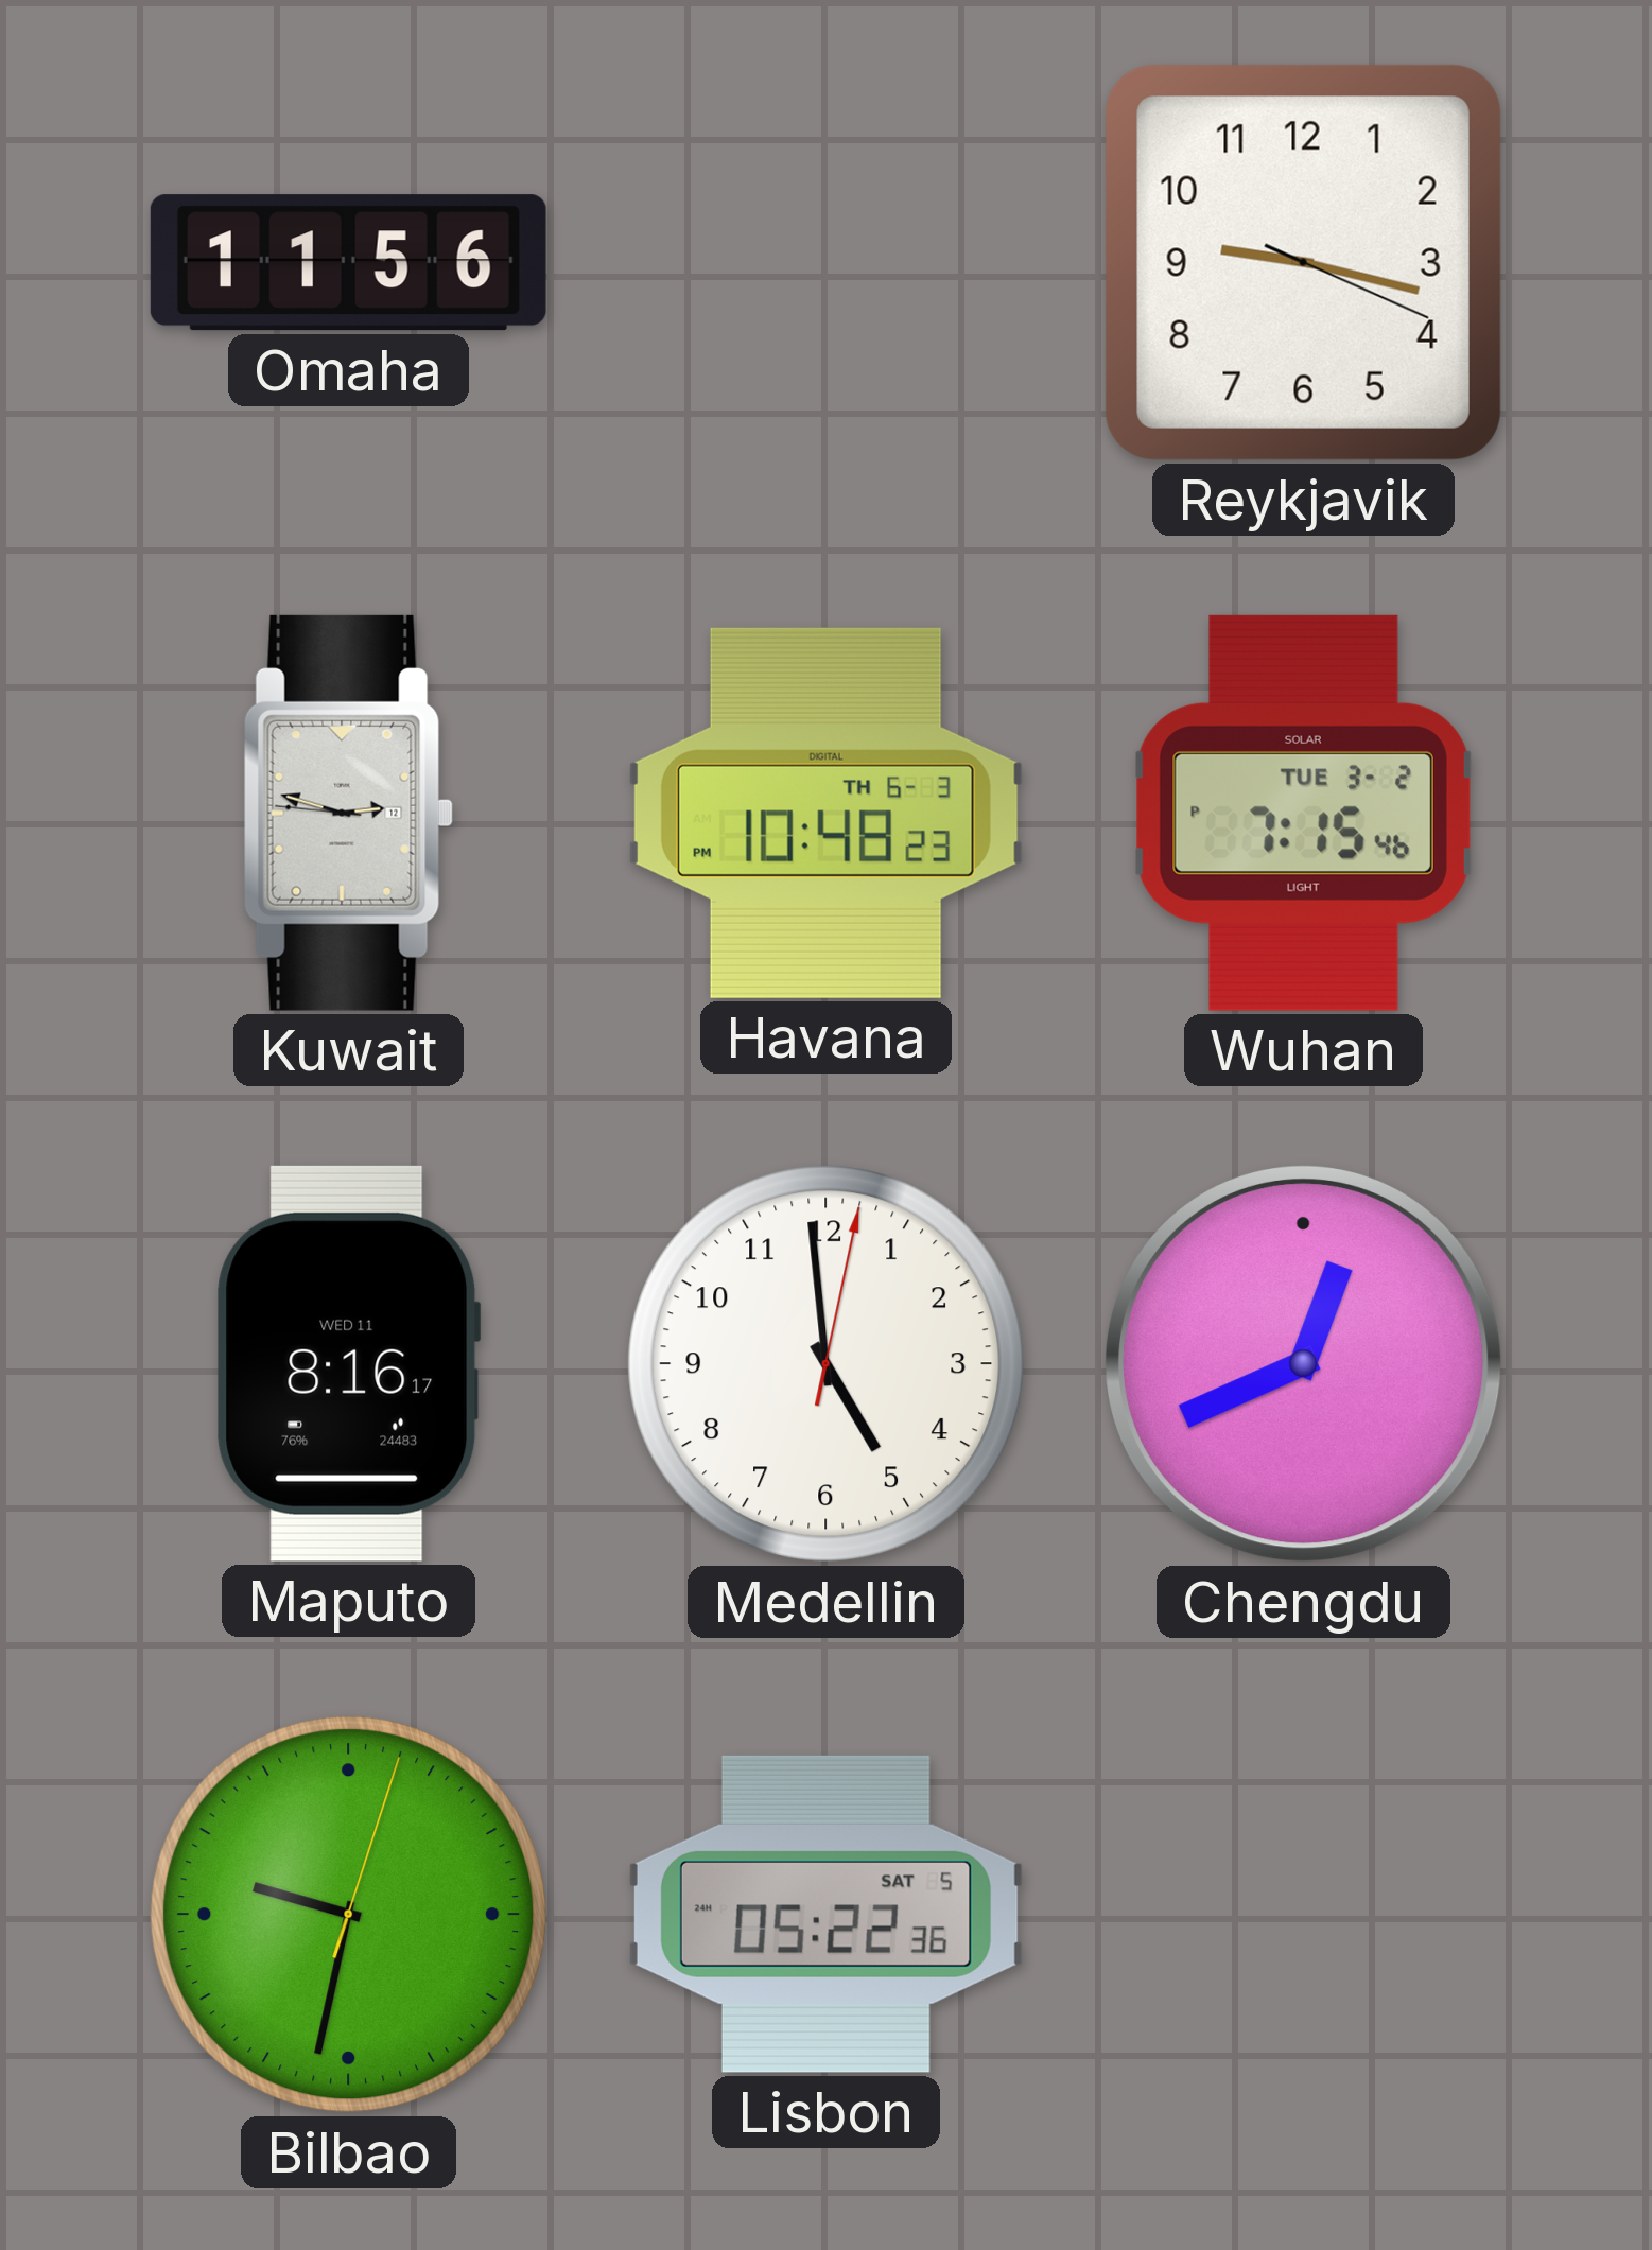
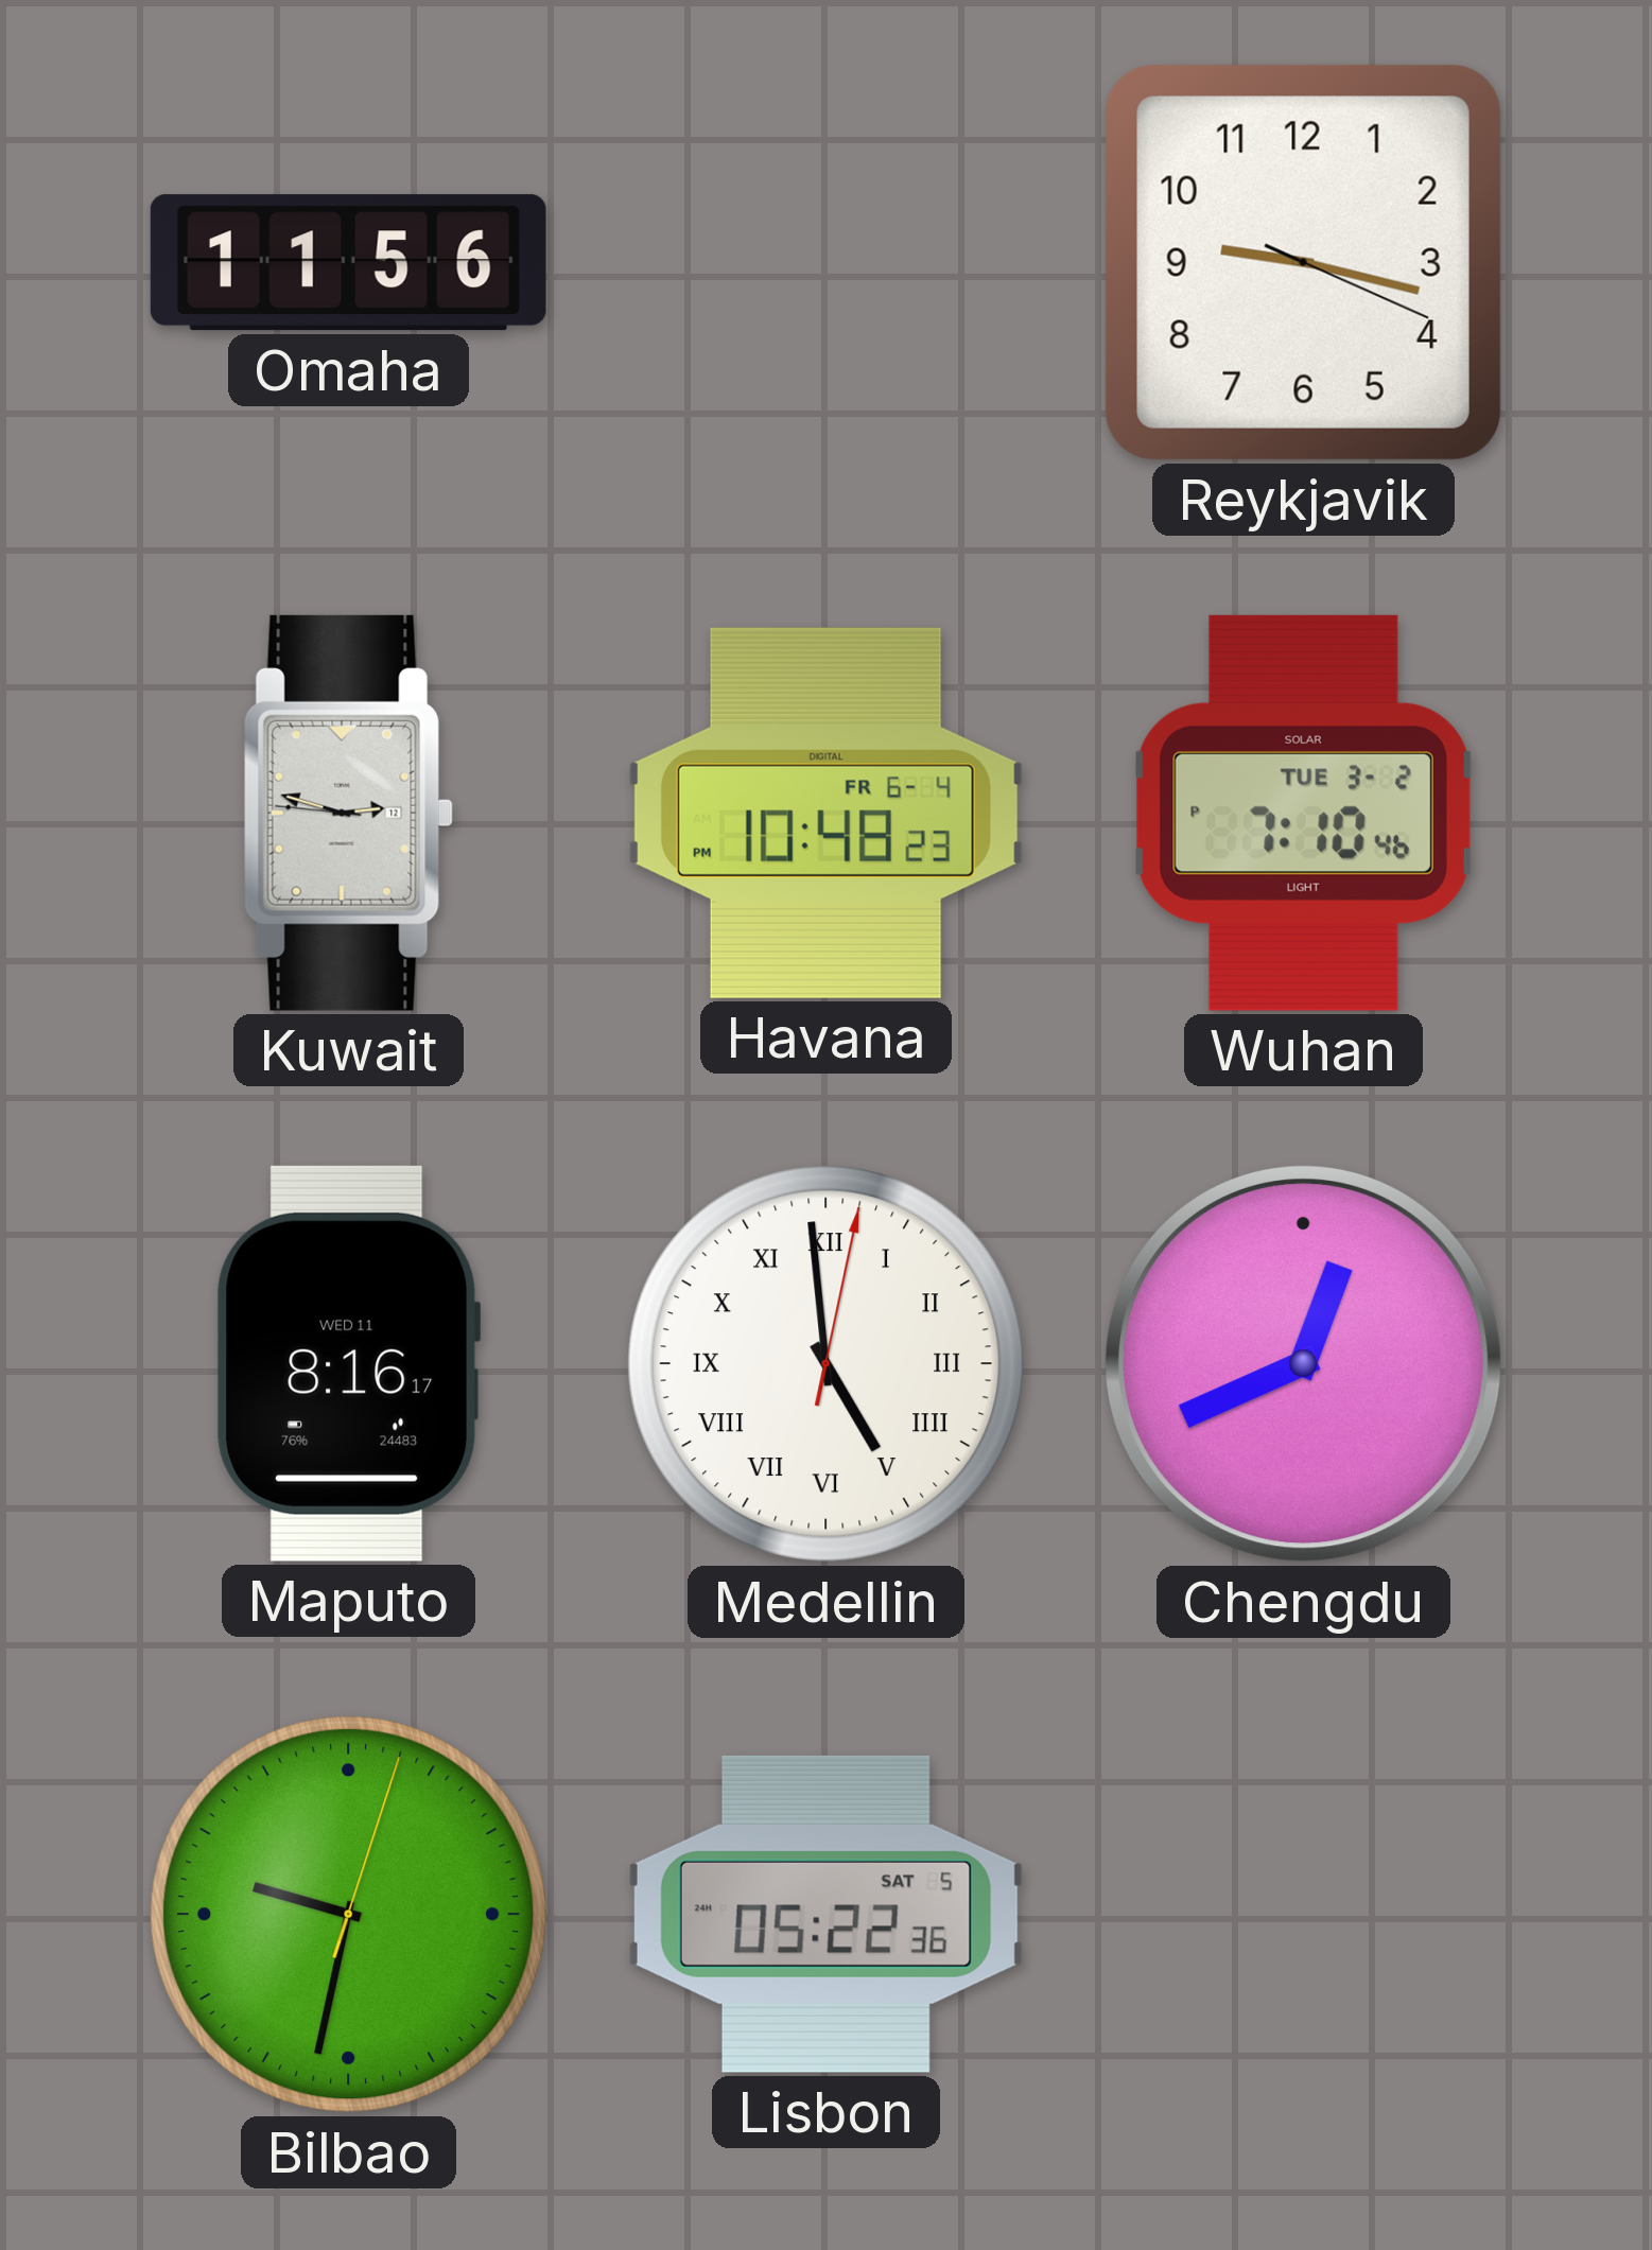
Havana date: TH 6-3 -> FR 6-4
Wuhan: 7:15 -> 7:10
Medellin numerals: Arabic -> Roman
